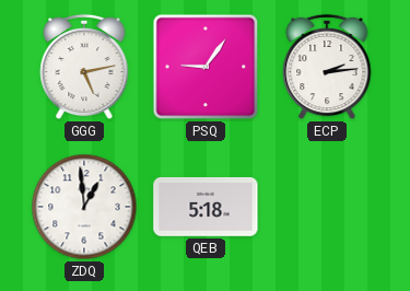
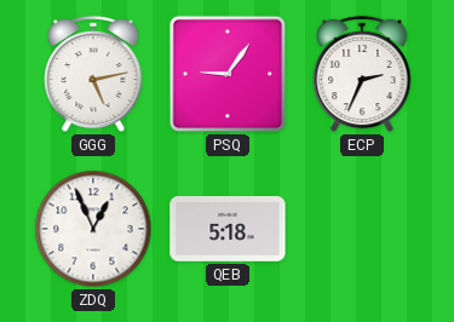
ECP: 2:14 -> 2:34
ZDQ: 12:59 -> 12:56
